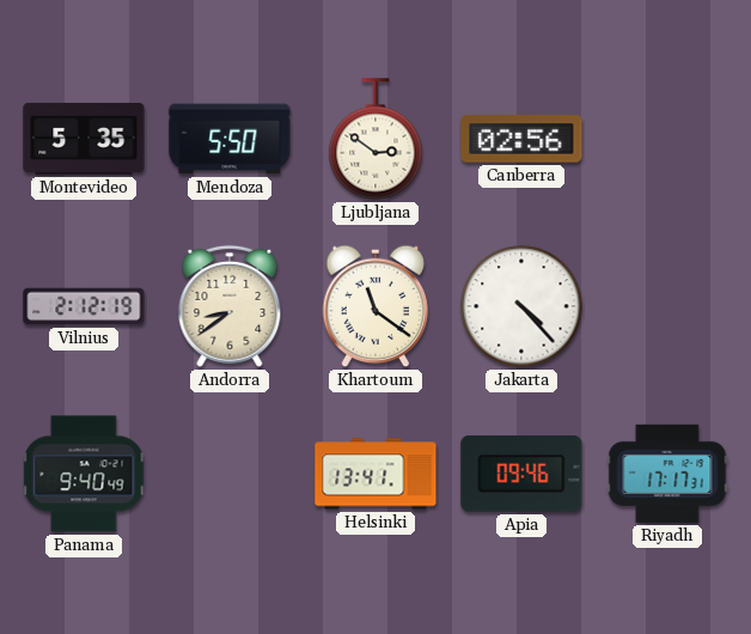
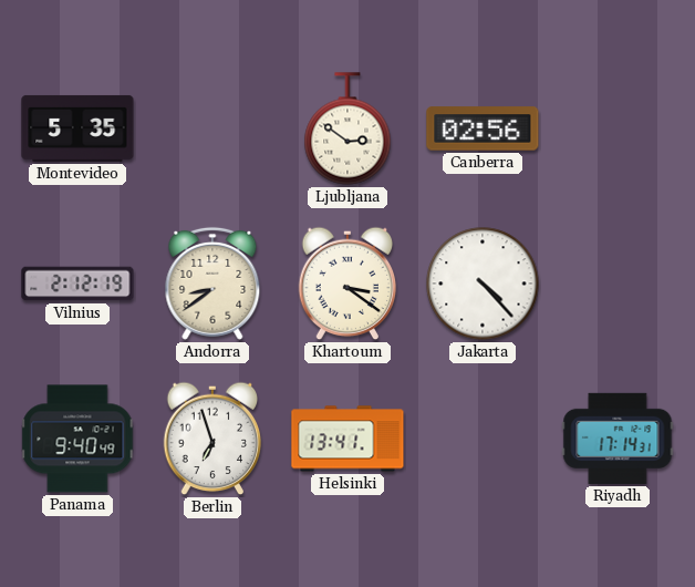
Mendoza: 5:50 -> none
Khartoum: 11:21 -> 3:21
Berlin: none -> 6:57
Apia: 09:46 -> none
Riyadh: 17:17 -> 17:14
